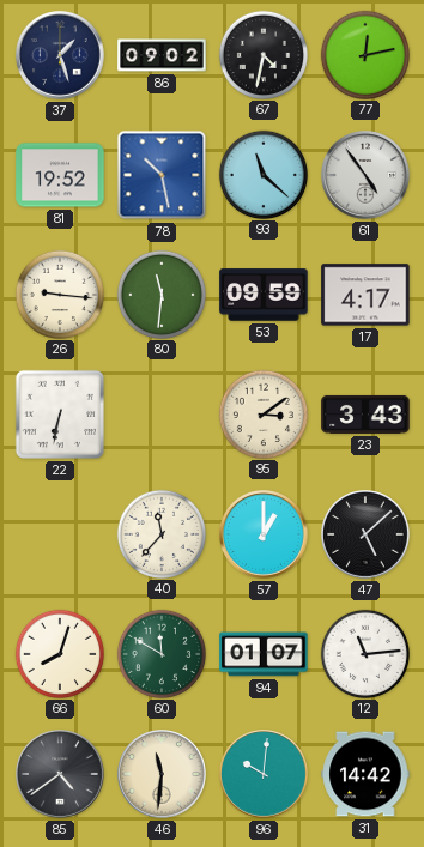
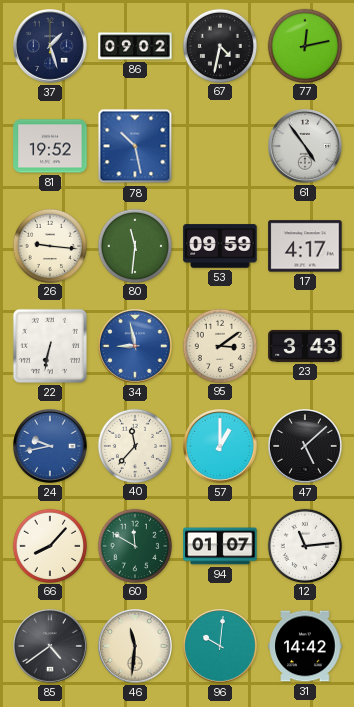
93: 11:22 -> none
34: none -> 8:58
24: none -> 9:43
66: 8:03 -> 8:07
